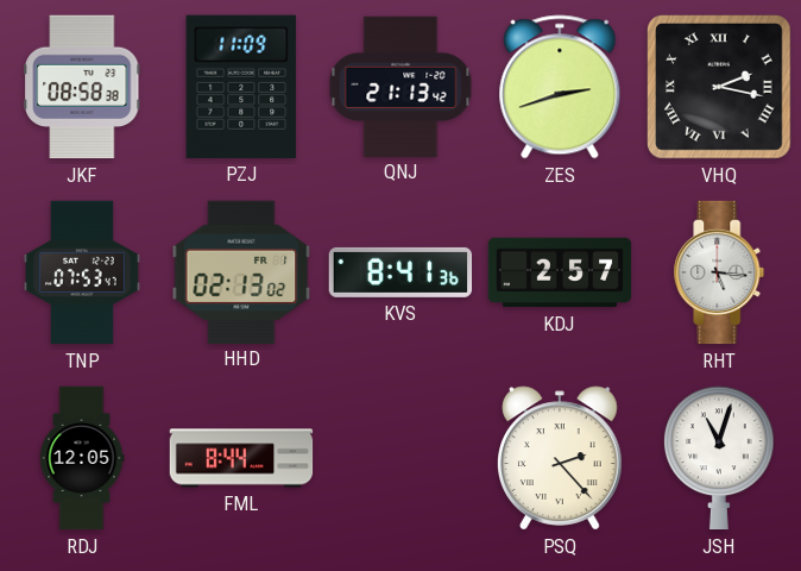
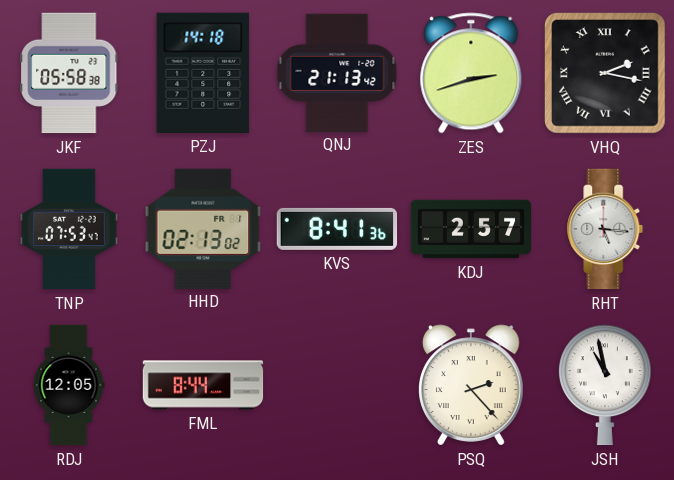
JKF: 08:58 -> 05:58
PZJ: 11:09 -> 14:18
JSH: 11:03 -> 10:58
